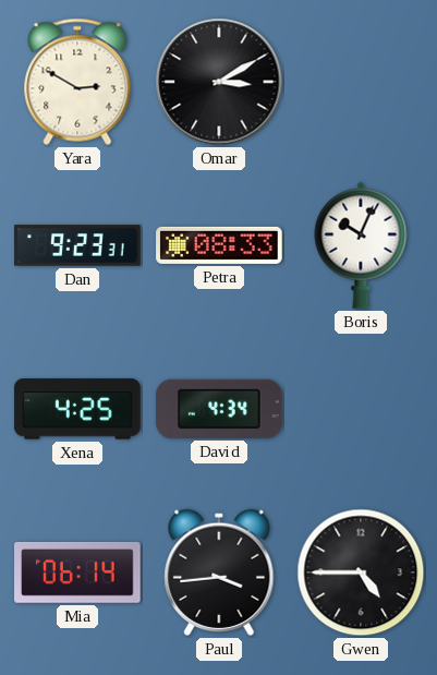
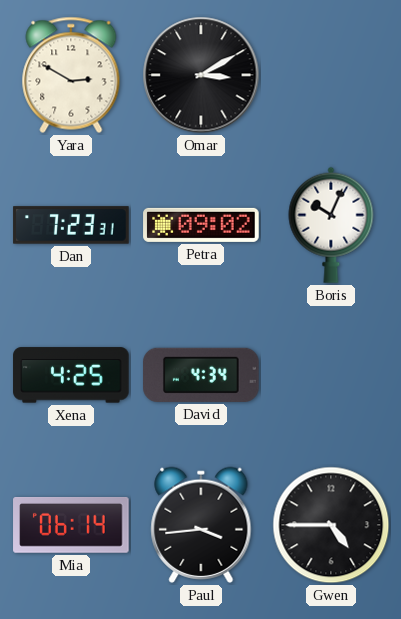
Dan: 9:23 -> 7:23
Petra: 08:33 -> 09:02
